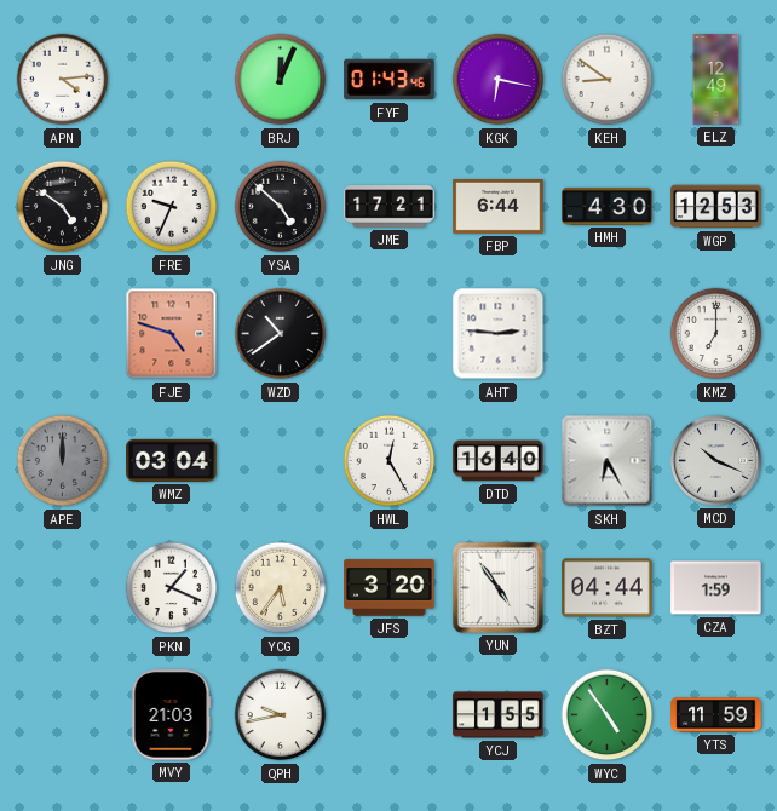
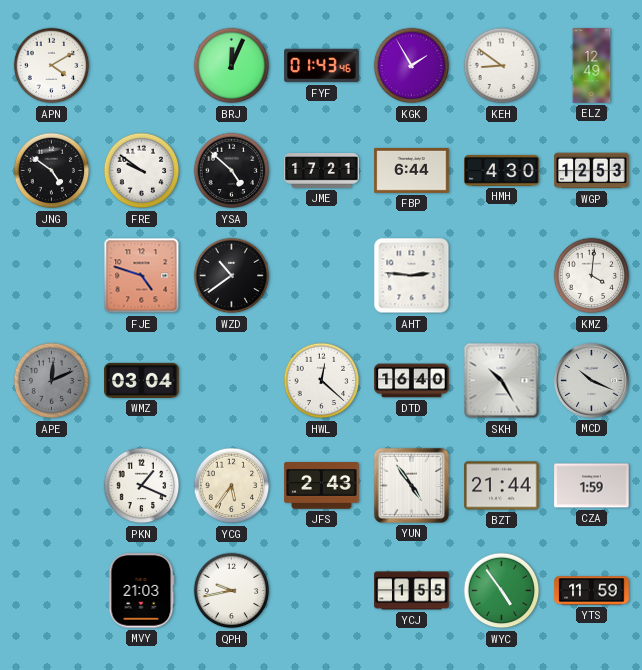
APN: 4:14 -> 4:10
KGK: 6:17 -> 1:55
FRE: 9:34 -> 9:51
KMZ: 7:00 -> 4:01
APE: 12:00 -> 12:11
HWL: 12:25 -> 12:22
SKH: 6:25 -> 10:25
JFS: 3:20 -> 2:43
BZT: 04:44 -> 21:44
